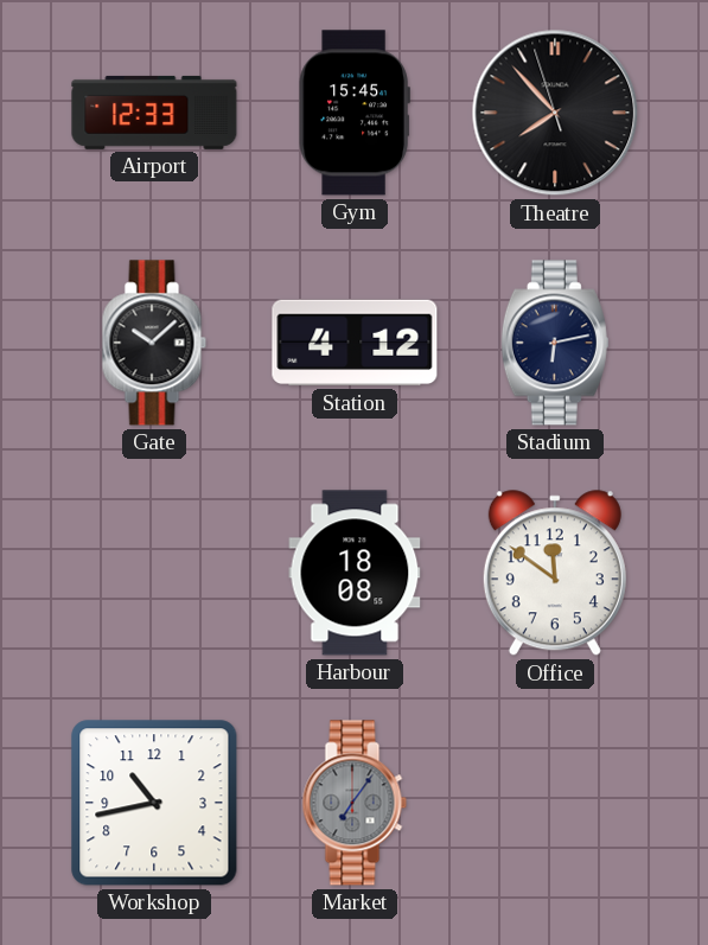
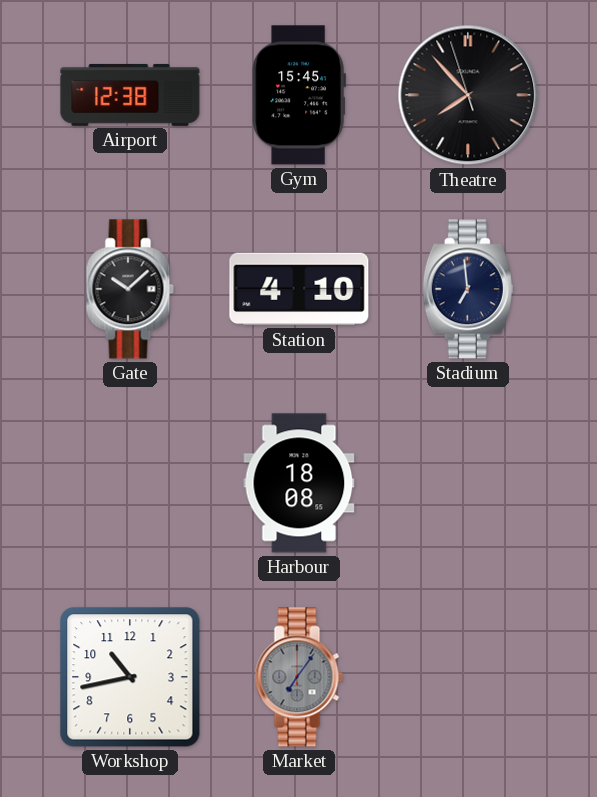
Airport: 12:33 -> 12:38
Station: 4:12 -> 4:10
Stadium: 6:13 -> 6:59
Office: 11:51 -> none
